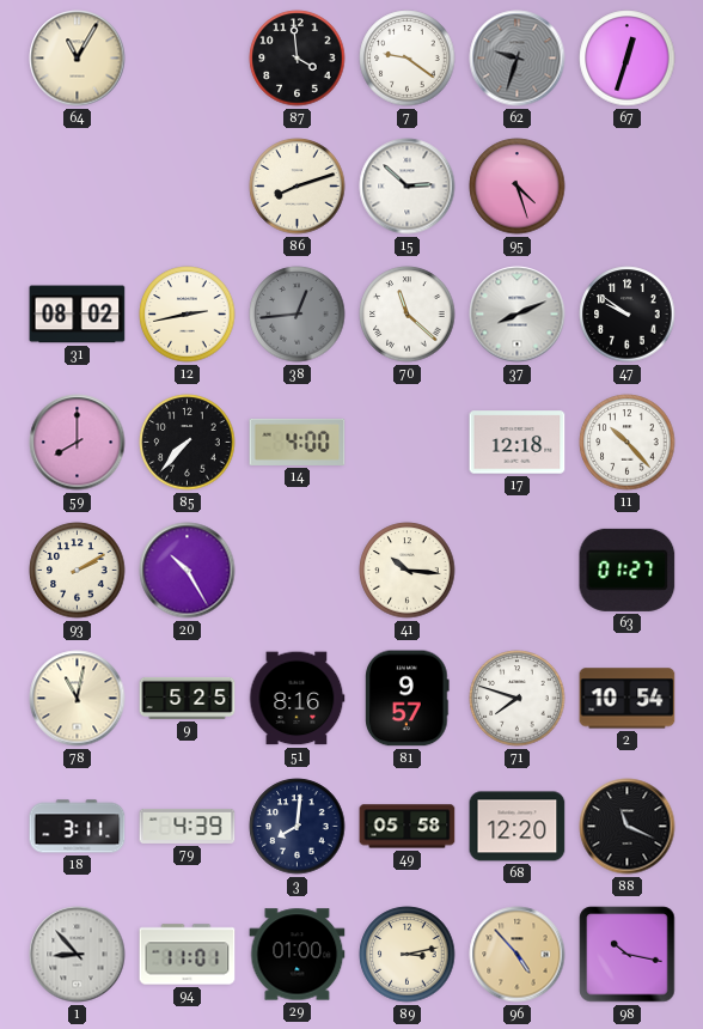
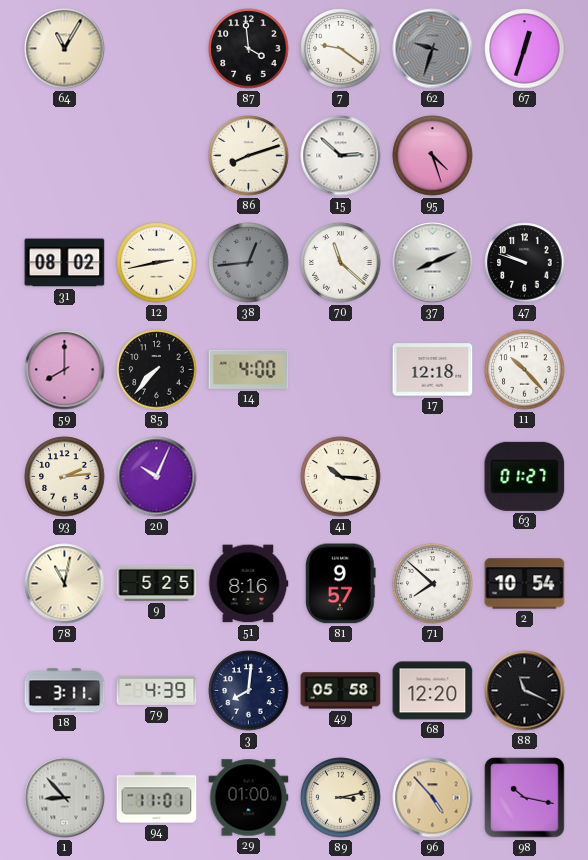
47: 9:51 -> 9:48
93: 2:10 -> 2:14
20: 10:25 -> 10:04
71: 7:48 -> 7:52
